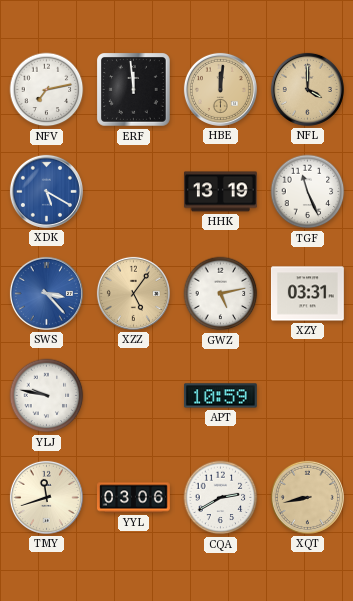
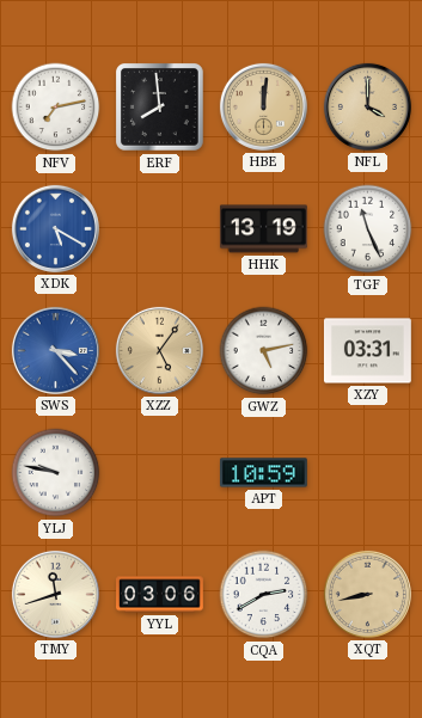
ERF: 11:59 -> 7:59
